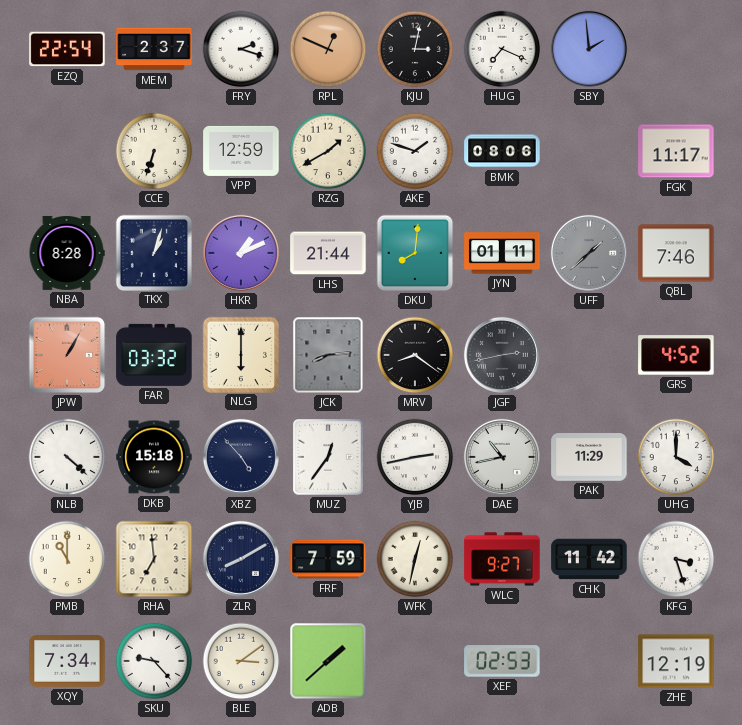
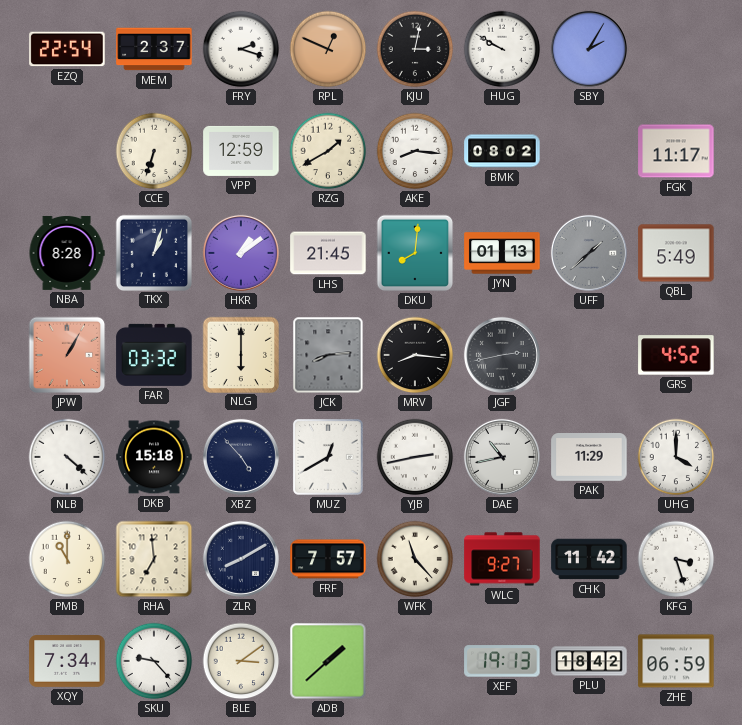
HUG: 7:19 -> 9:50
SBY: 1:59 -> 2:05
AKE: 1:48 -> 8:16
BMK: 08:06 -> 08:02
HKR: 1:11 -> 1:09
LHS: 21:44 -> 21:45
JYN: 01:11 -> 01:13
QBL: 7:46 -> 5:49
MRV: 8:21 -> 8:16
MUZ: 12:36 -> 12:40
FRF: 7:59 -> 7:57
WFK: 12:32 -> 11:23
XEF: 02:53 -> 19:13
PLU: none -> 18:42
ZHE: 12:19 -> 06:59
